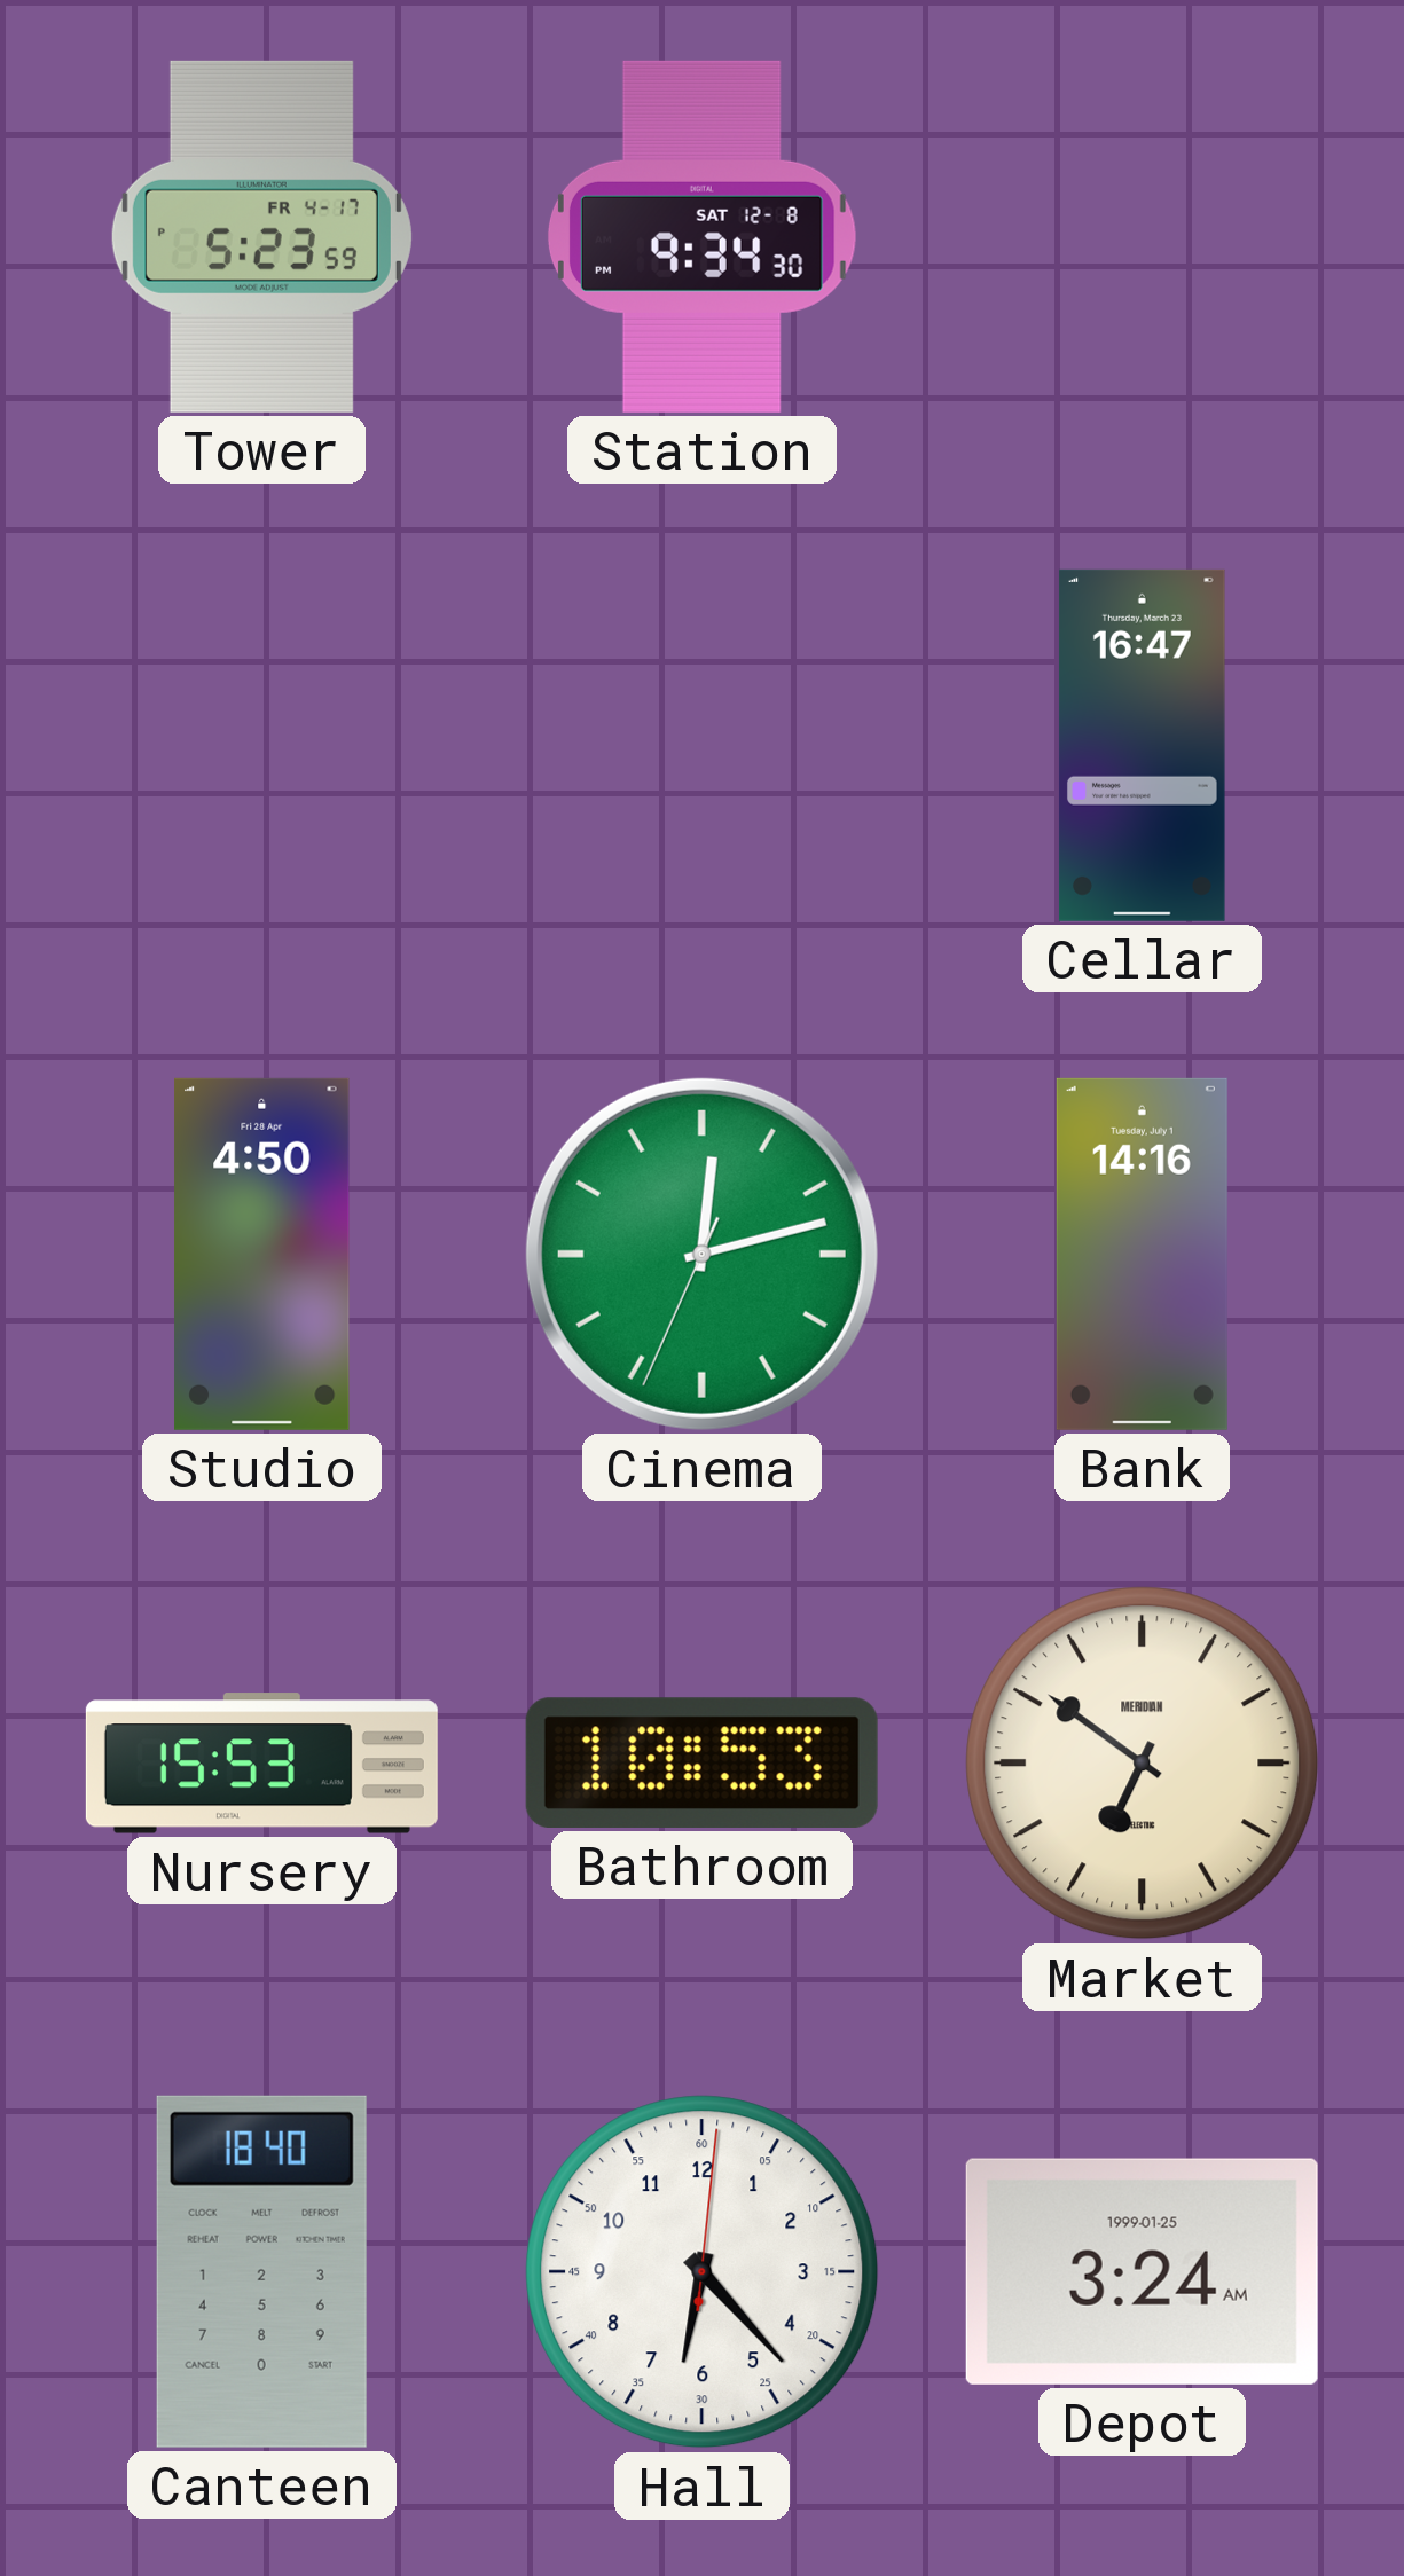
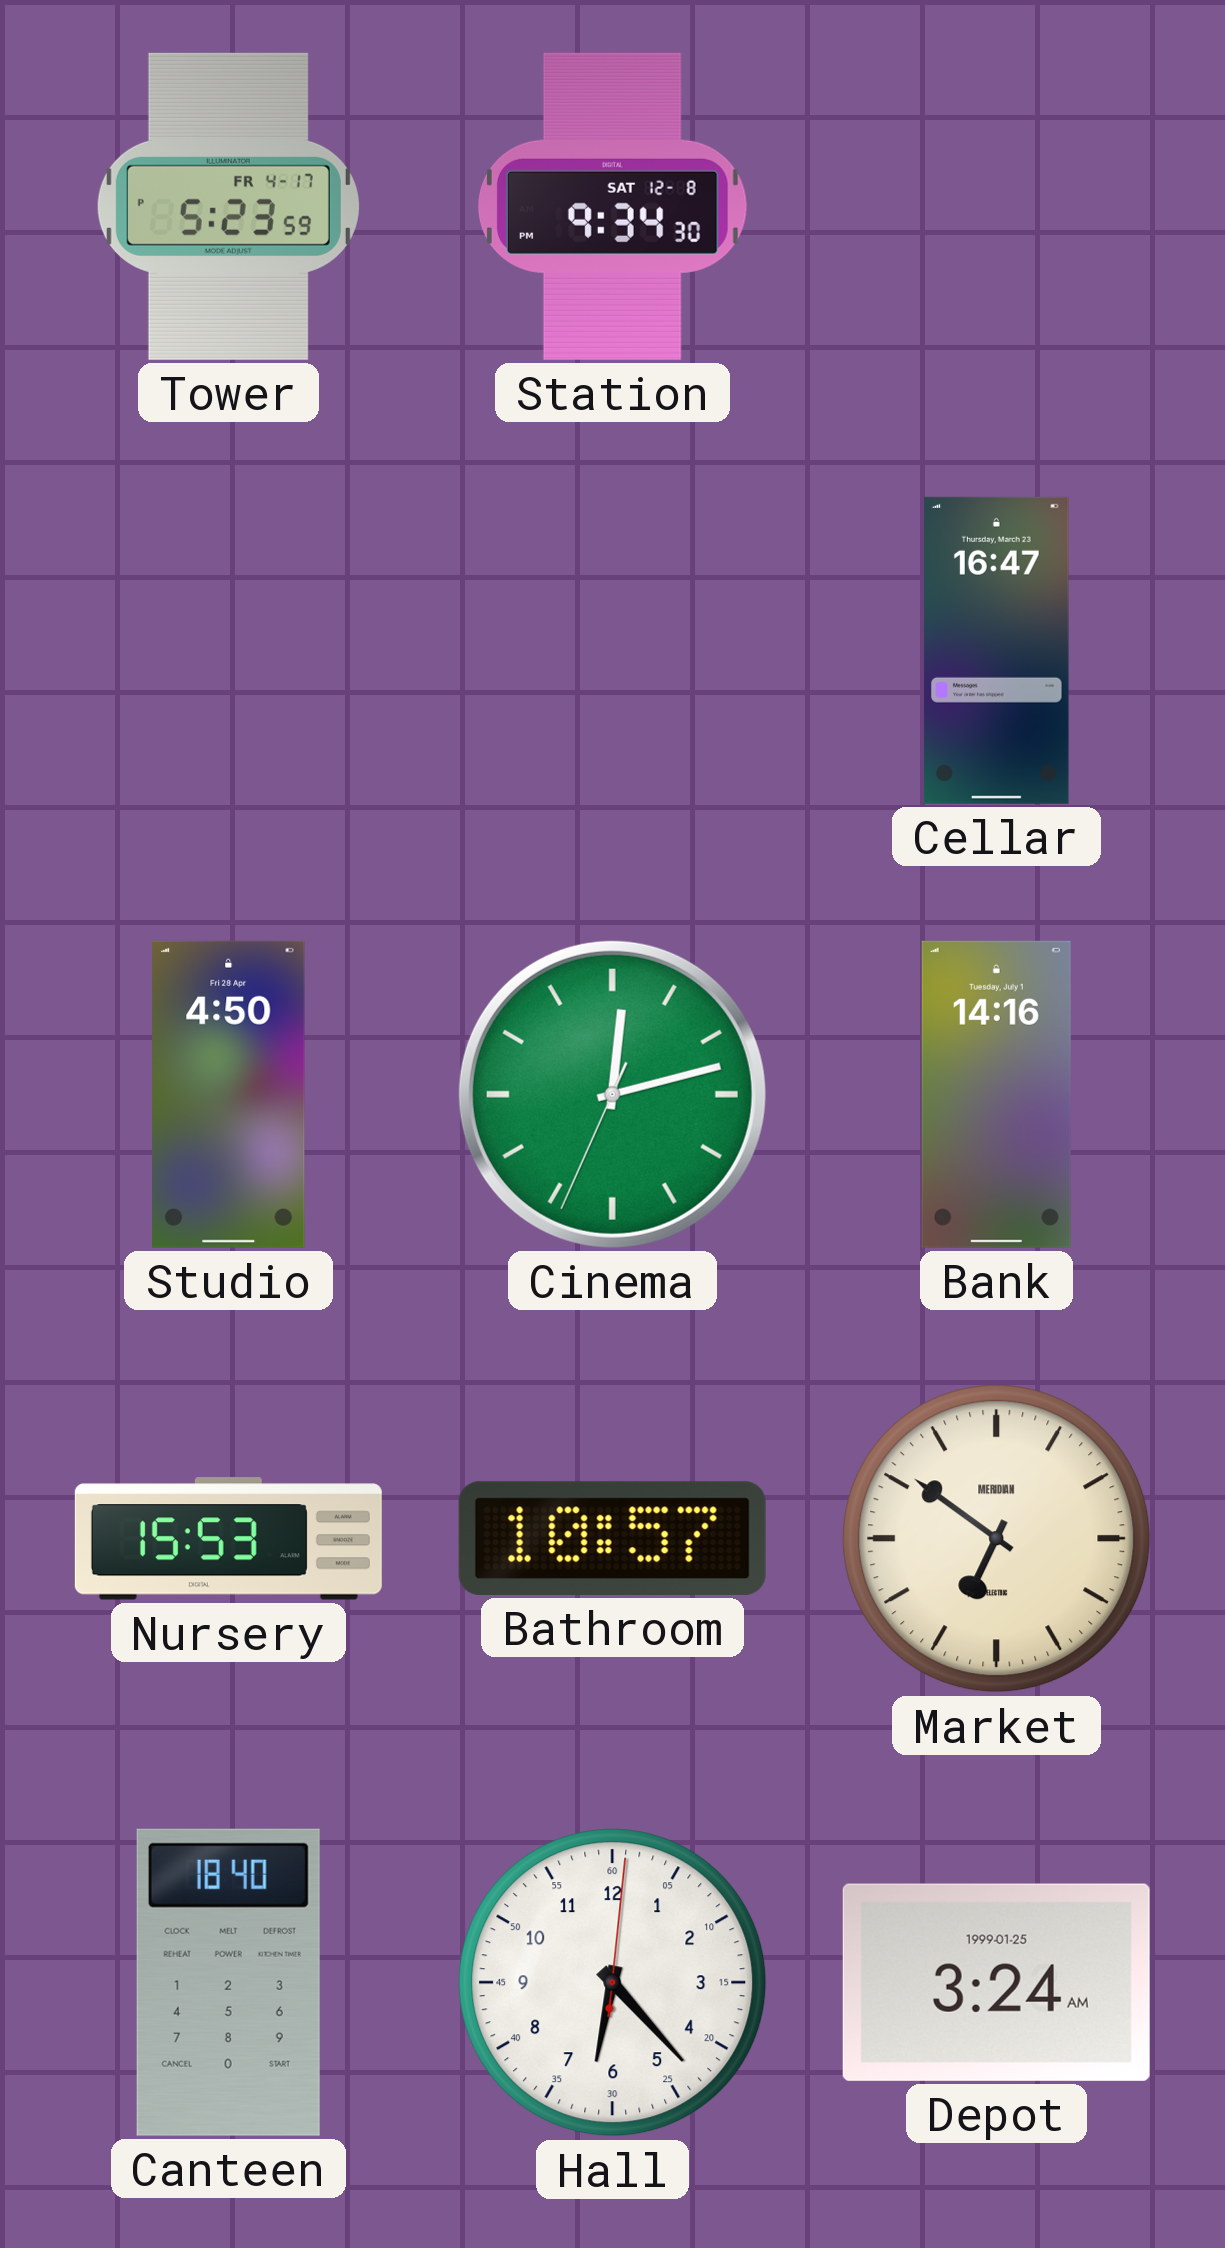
Bathroom: 10:53 -> 10:57
